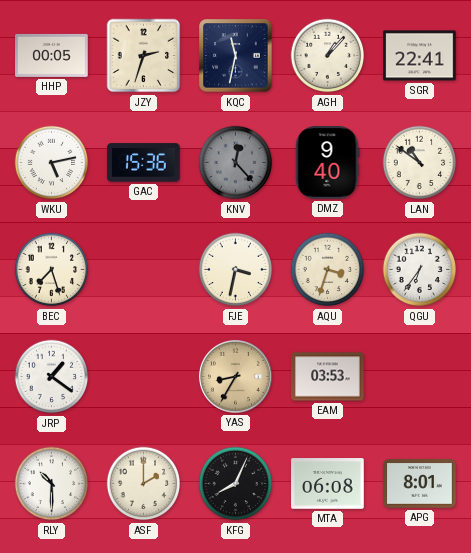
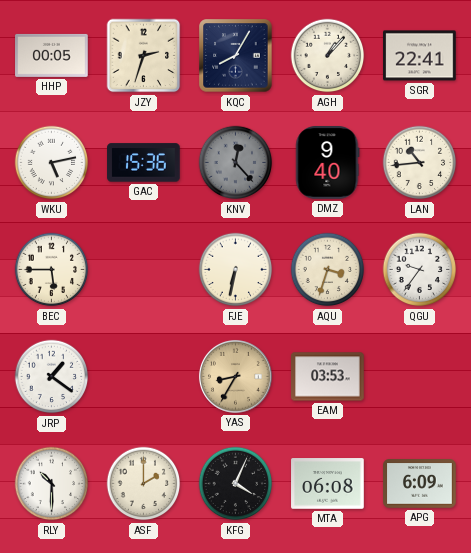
KQC: 11:32 -> 8:05
LAN: 10:51 -> 10:44
BEC: 7:27 -> 5:45
FJE: 3:32 -> 6:32
QGU: 6:36 -> 9:36
KFG: 8:04 -> 4:04
APG: 8:01 -> 6:09
